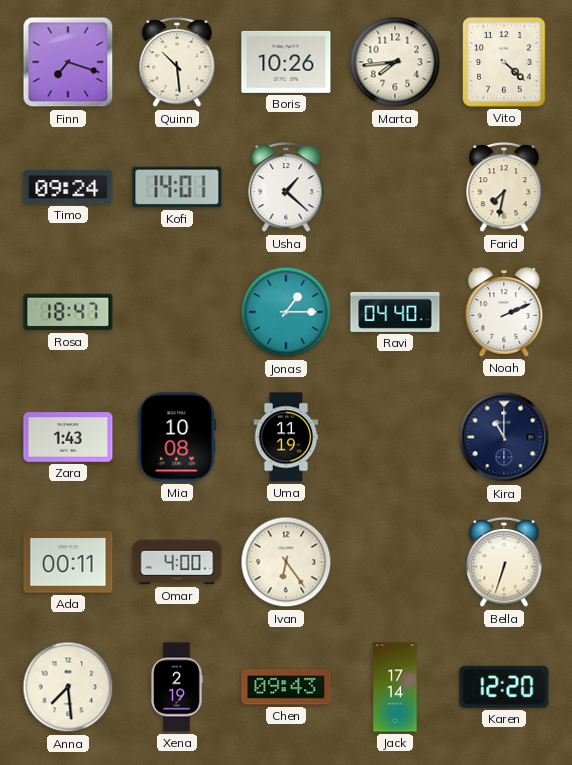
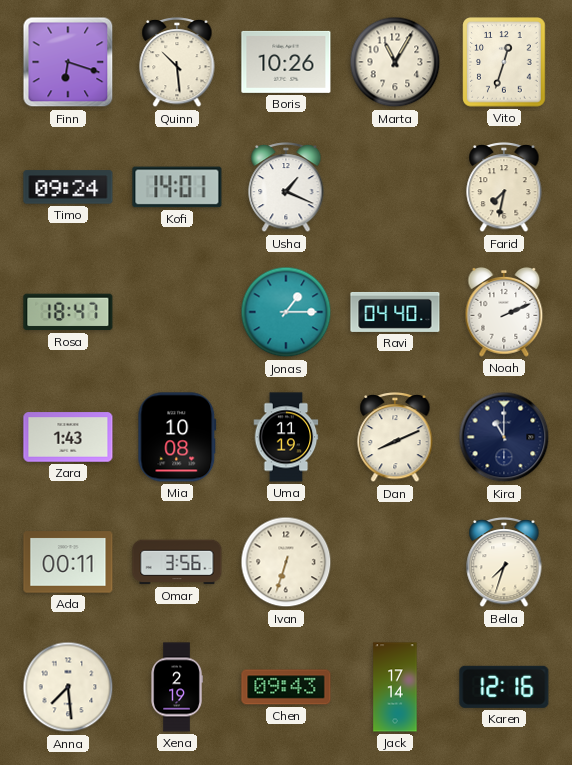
Finn: 7:18 -> 6:18
Marta: 7:44 -> 11:05
Vito: 4:22 -> 12:33
Usha: 1:22 -> 1:19
Dan: none -> 8:11
Omar: 4:00 -> 3:56
Ivan: 6:24 -> 6:33
Bella: 6:33 -> 7:33
Karen: 12:20 -> 12:16
